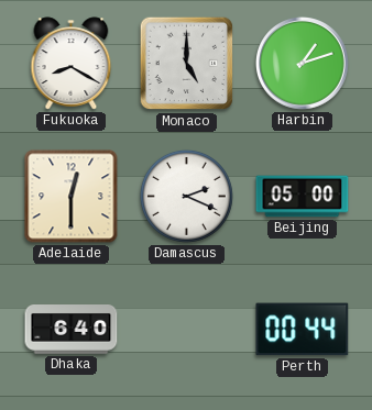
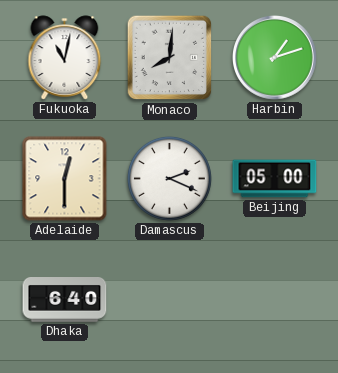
Fukuoka: 8:20 -> 11:02
Monaco: 5:00 -> 8:01
Perth: 00:44 -> none
